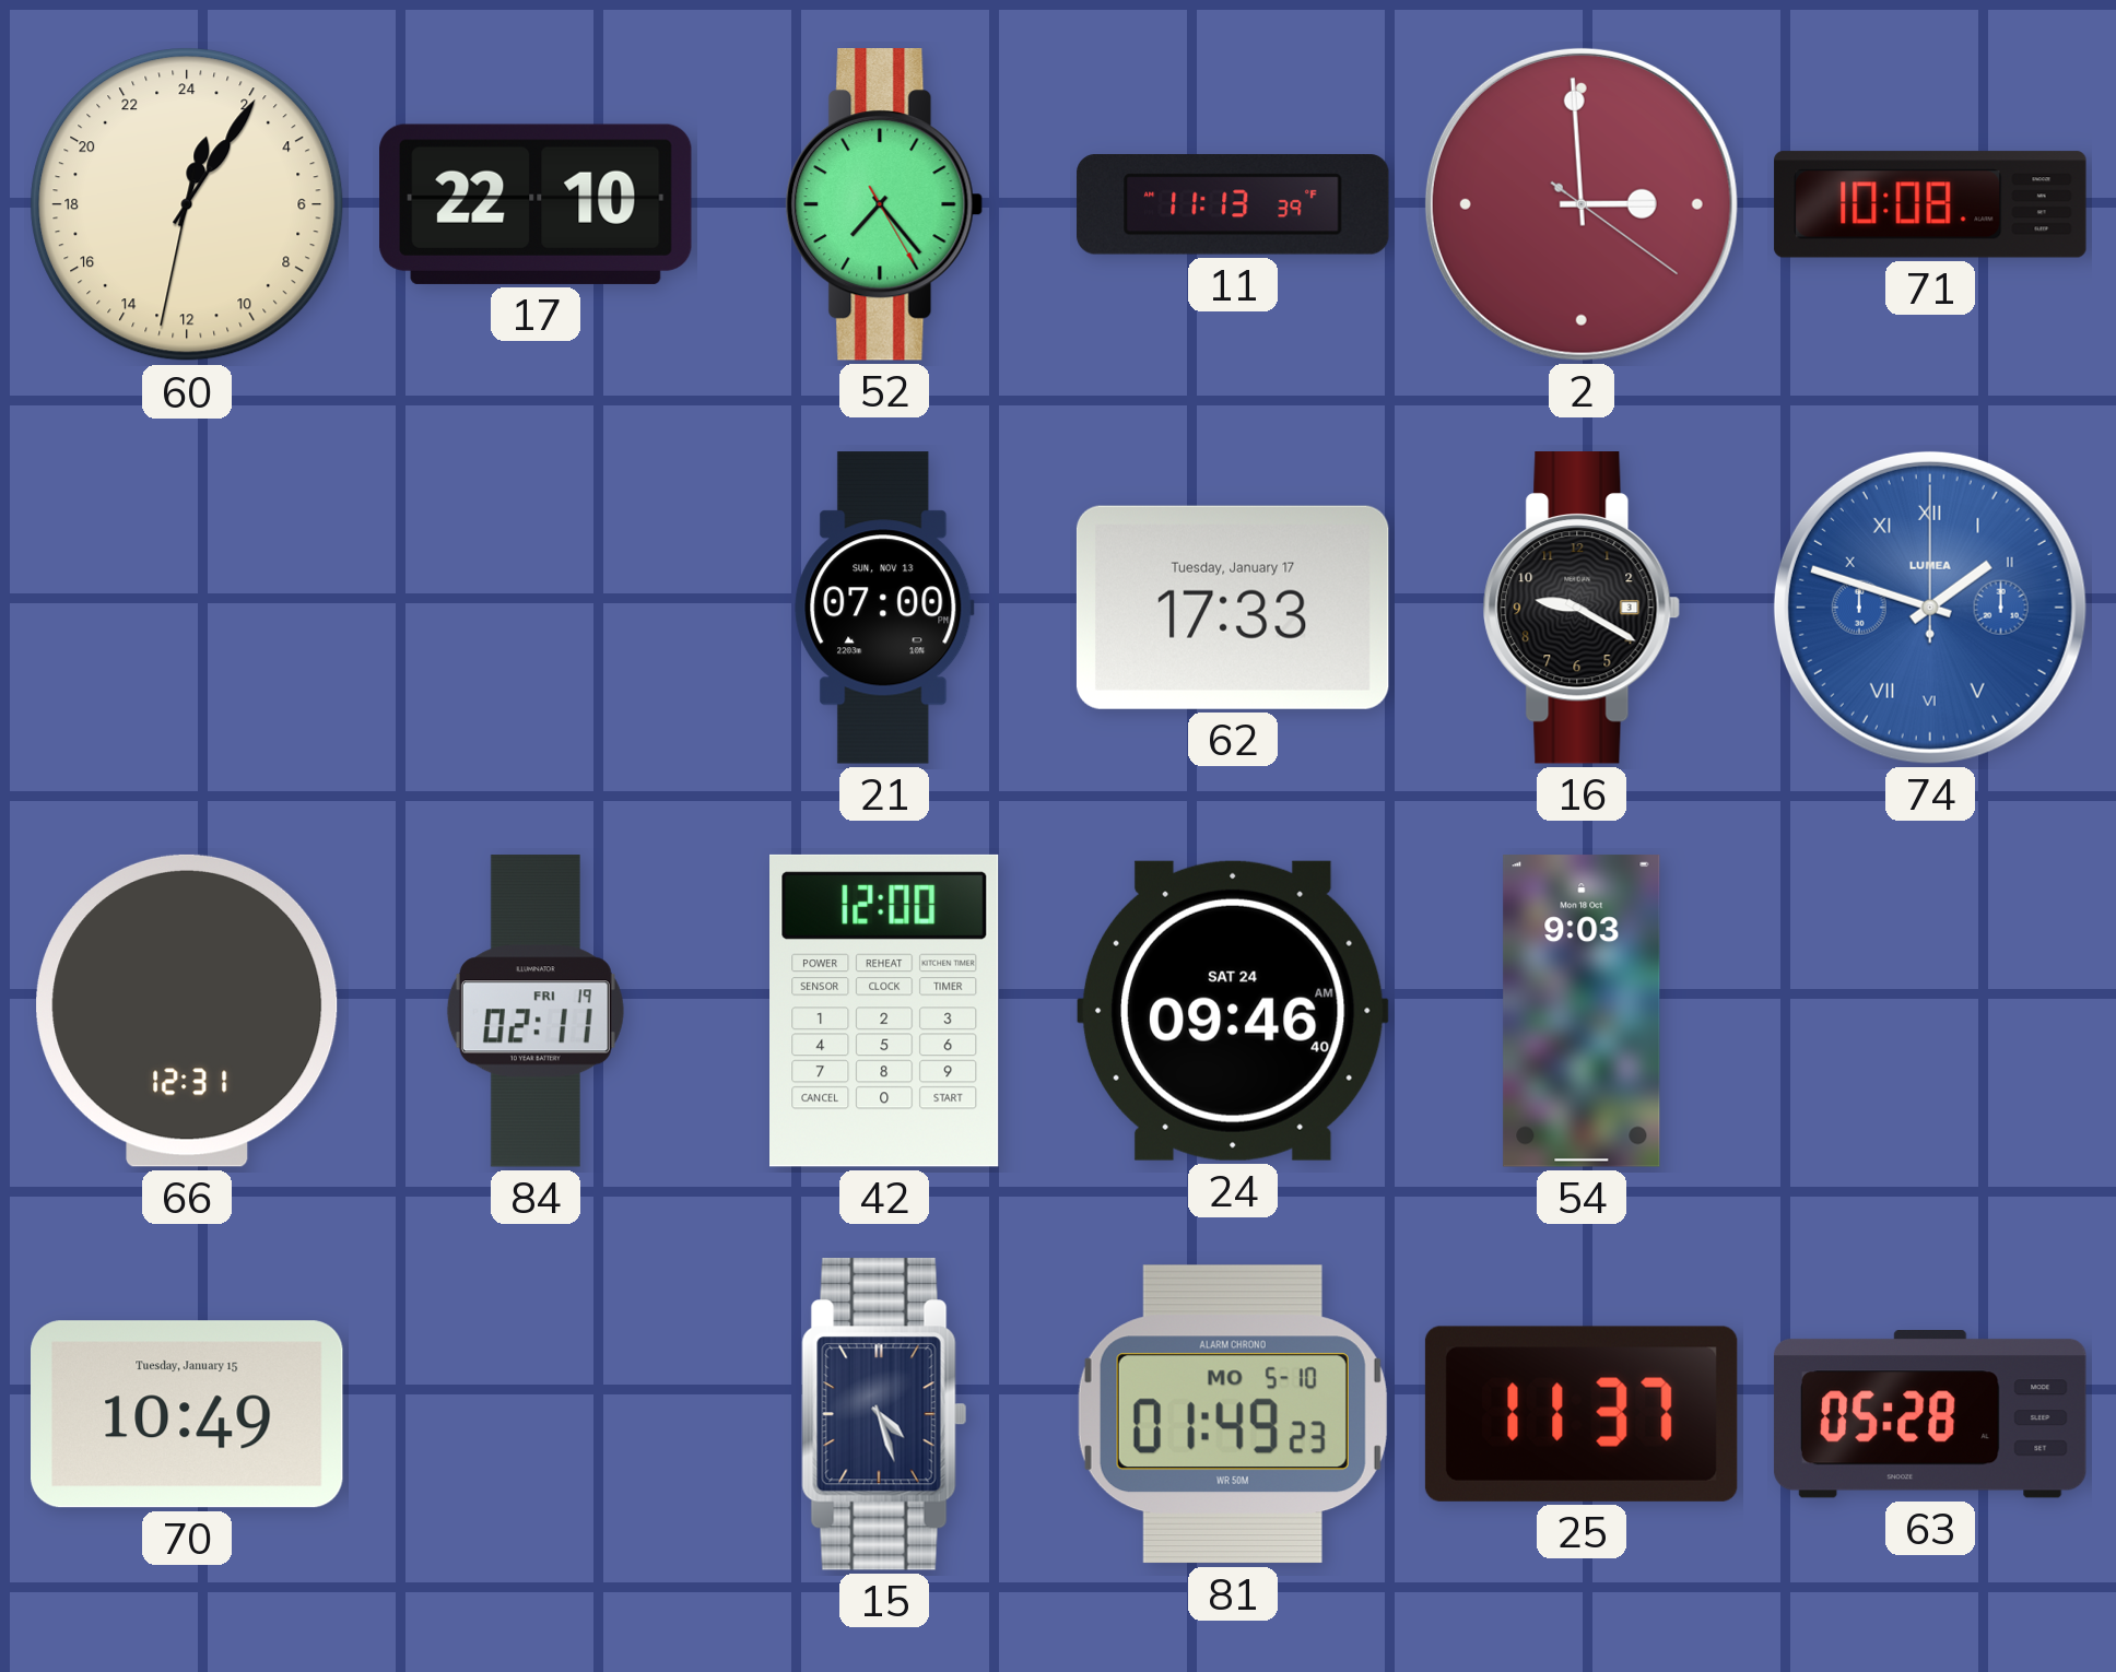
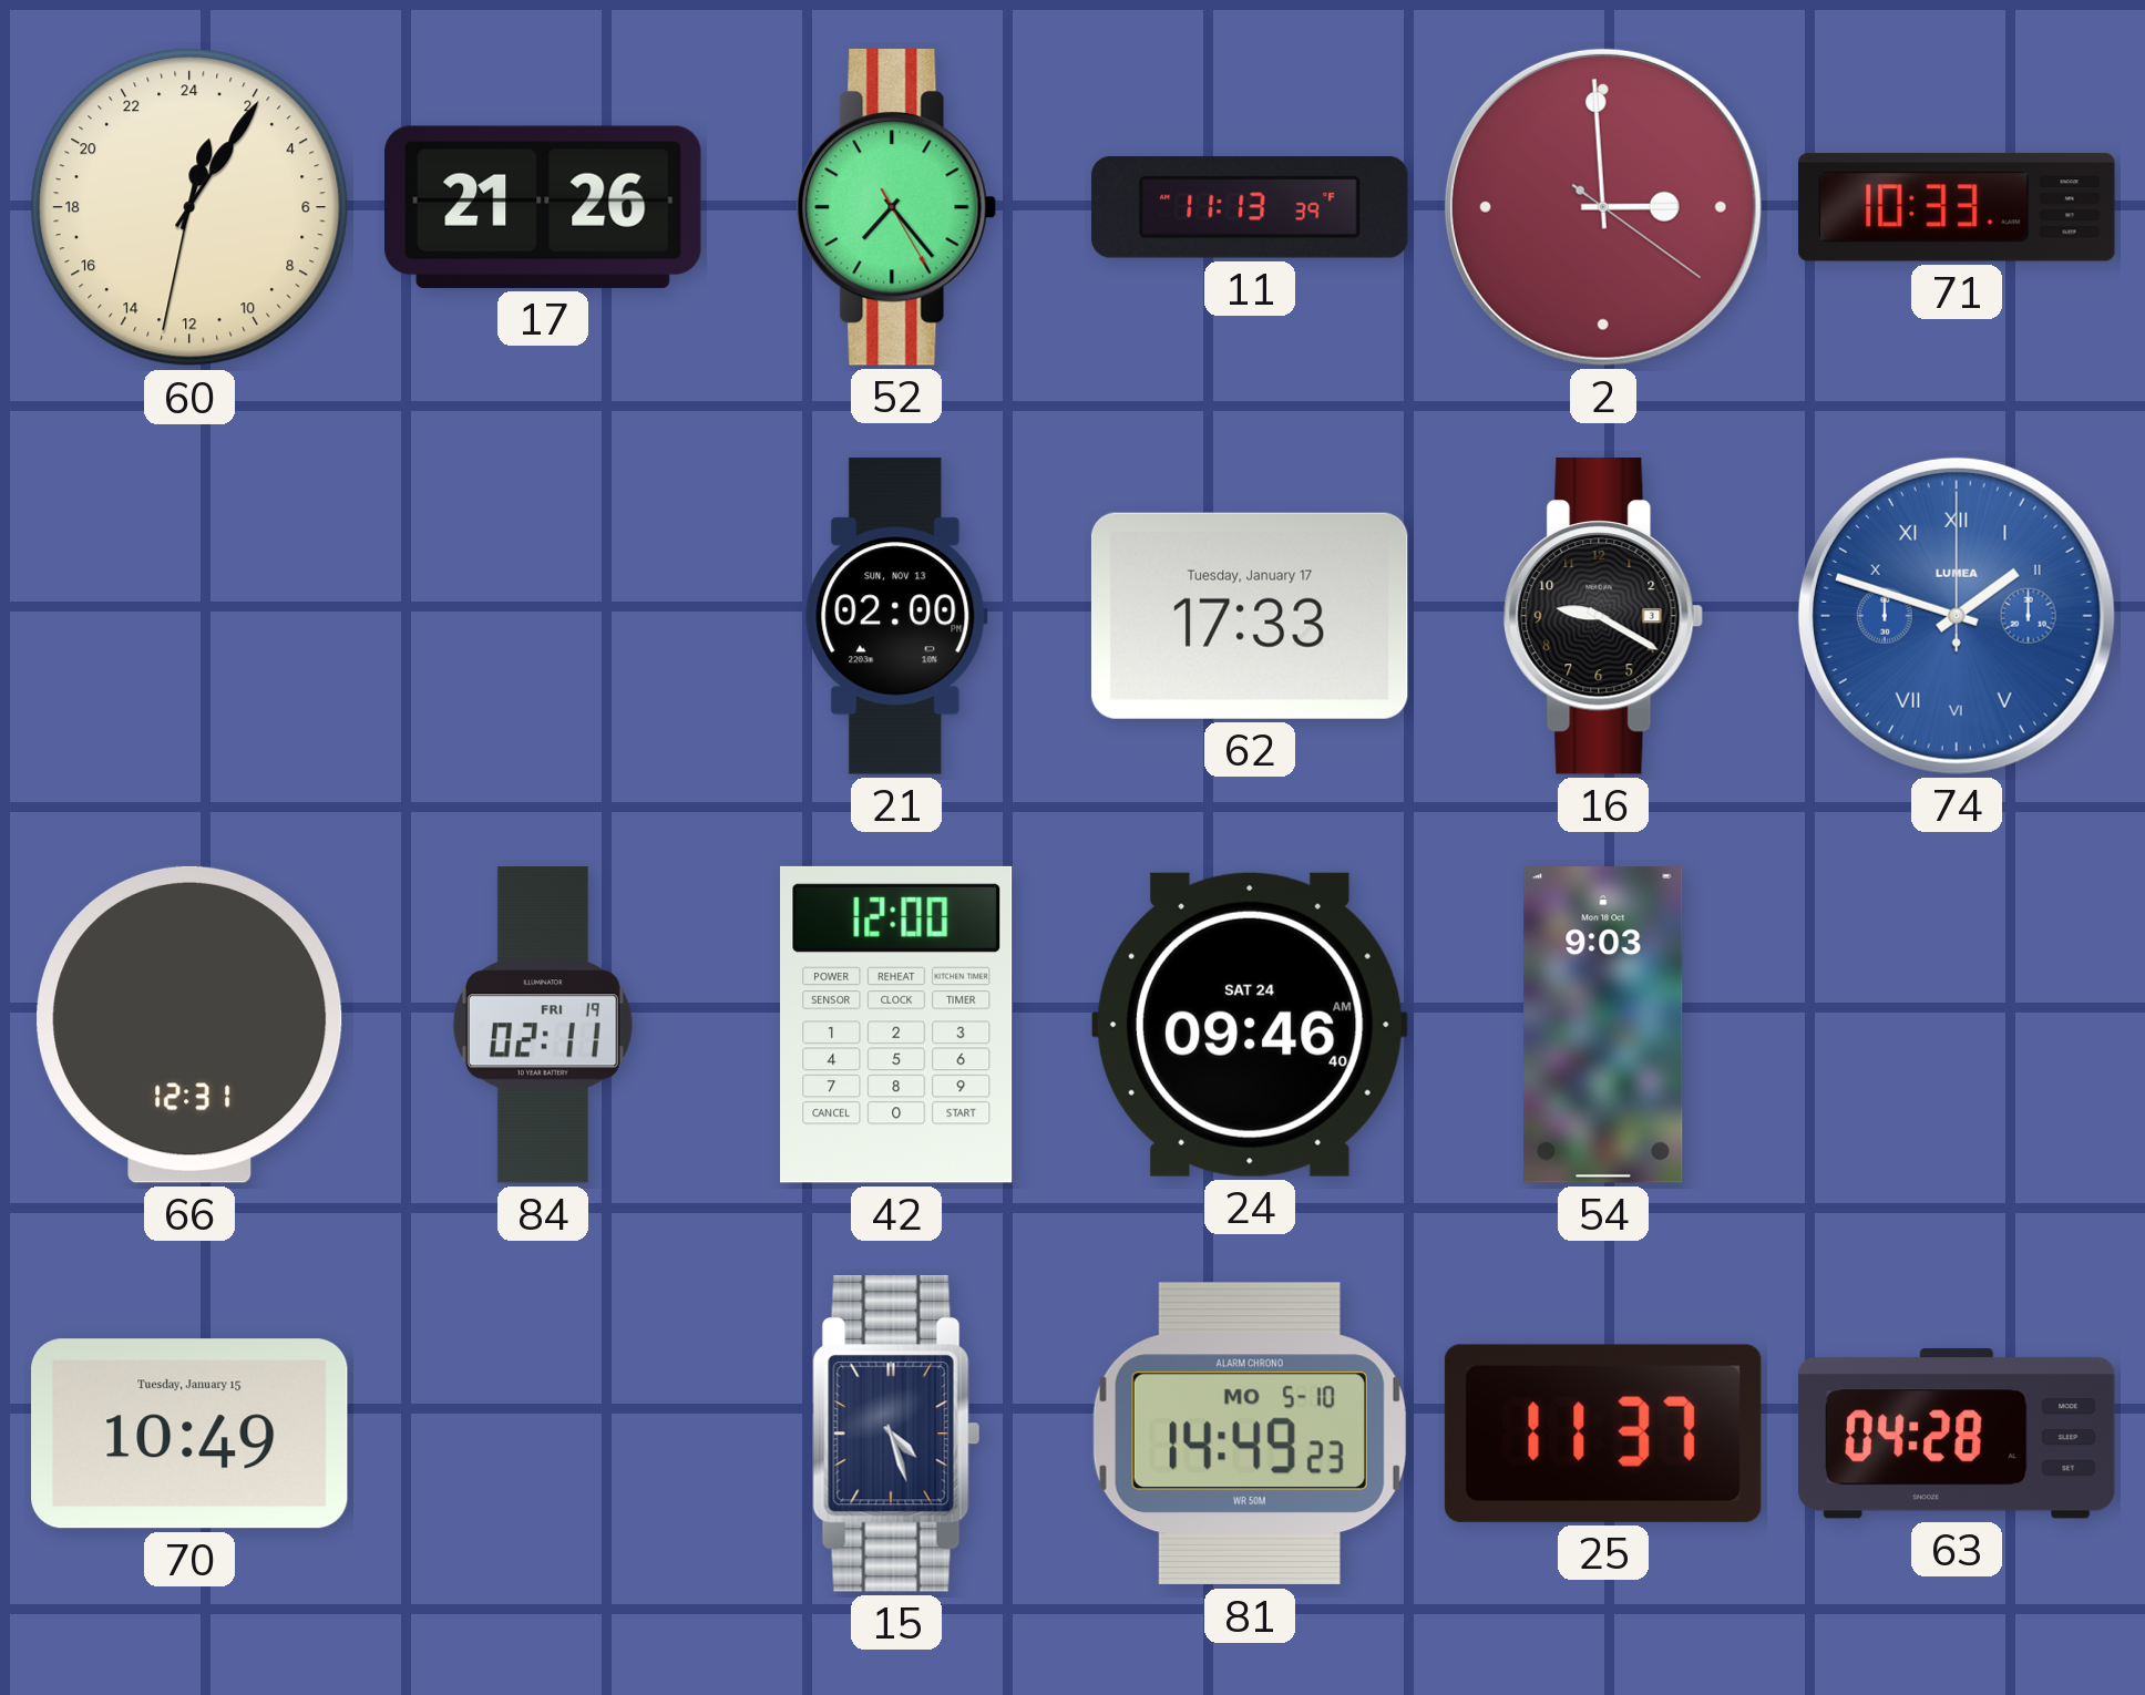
17: 22:10 -> 21:26
71: 10:08 -> 10:33
21: 07:00 -> 02:00
81: 01:49 -> 14:49
63: 05:28 -> 04:28
